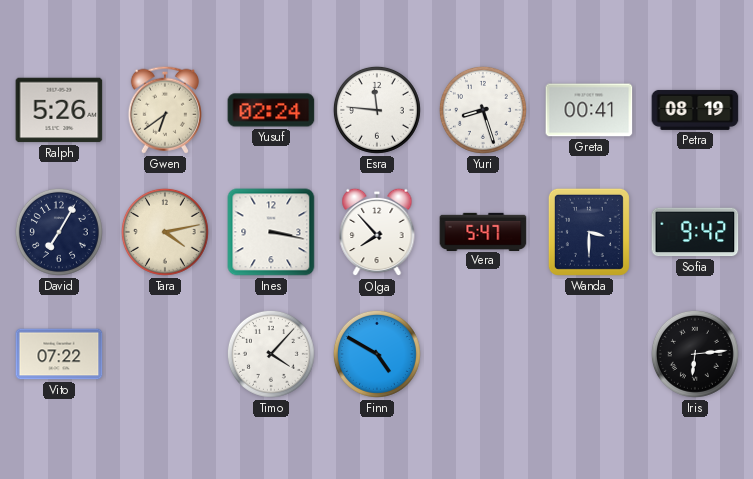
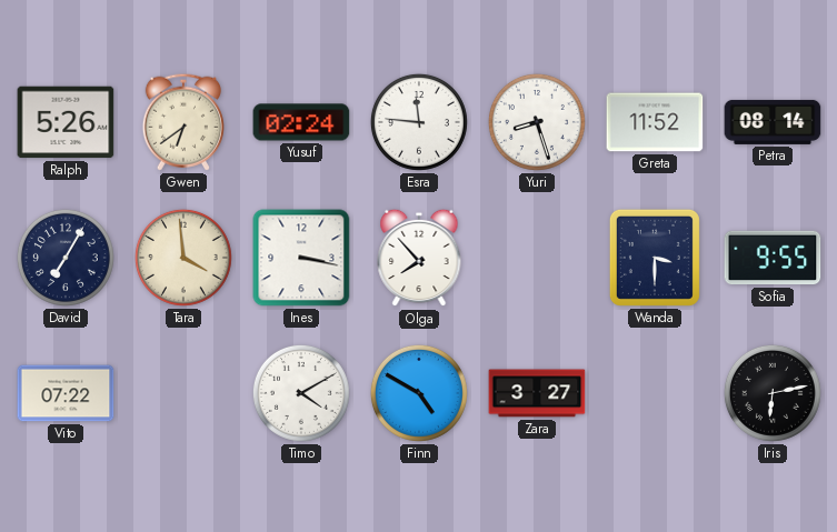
Greta: 00:41 -> 11:52
Petra: 08:19 -> 08:14
Tara: 4:13 -> 3:59
Vera: 5:47 -> none
Sofia: 9:42 -> 9:55
Timo: 4:07 -> 4:10
Zara: none -> 3:27
Iris: 6:14 -> 6:13
